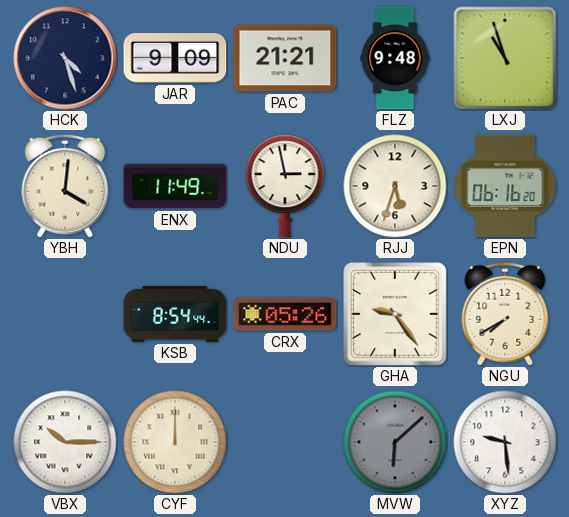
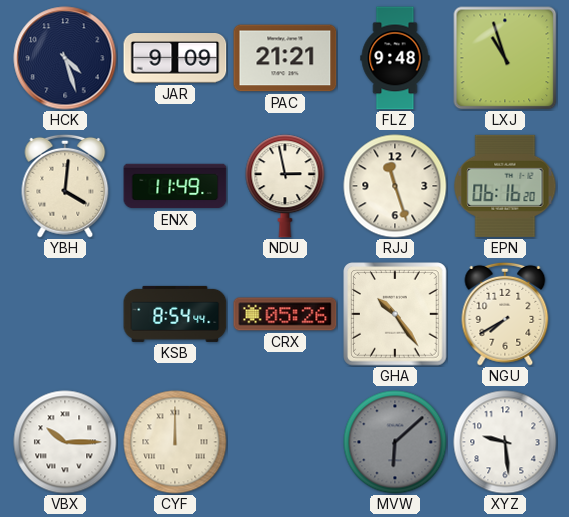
RJJ: 5:33 -> 11:27
GHA: 9:24 -> 10:24
